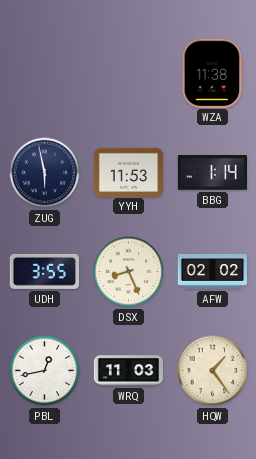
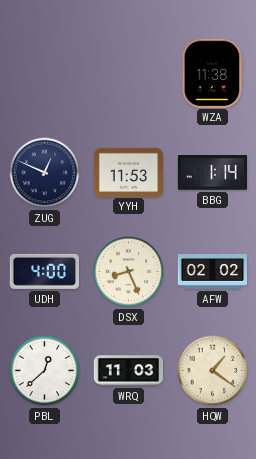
ZUG: 5:58 -> 12:49
UDH: 3:55 -> 4:00
PBL: 12:43 -> 12:38
HQW: 1:24 -> 1:21
